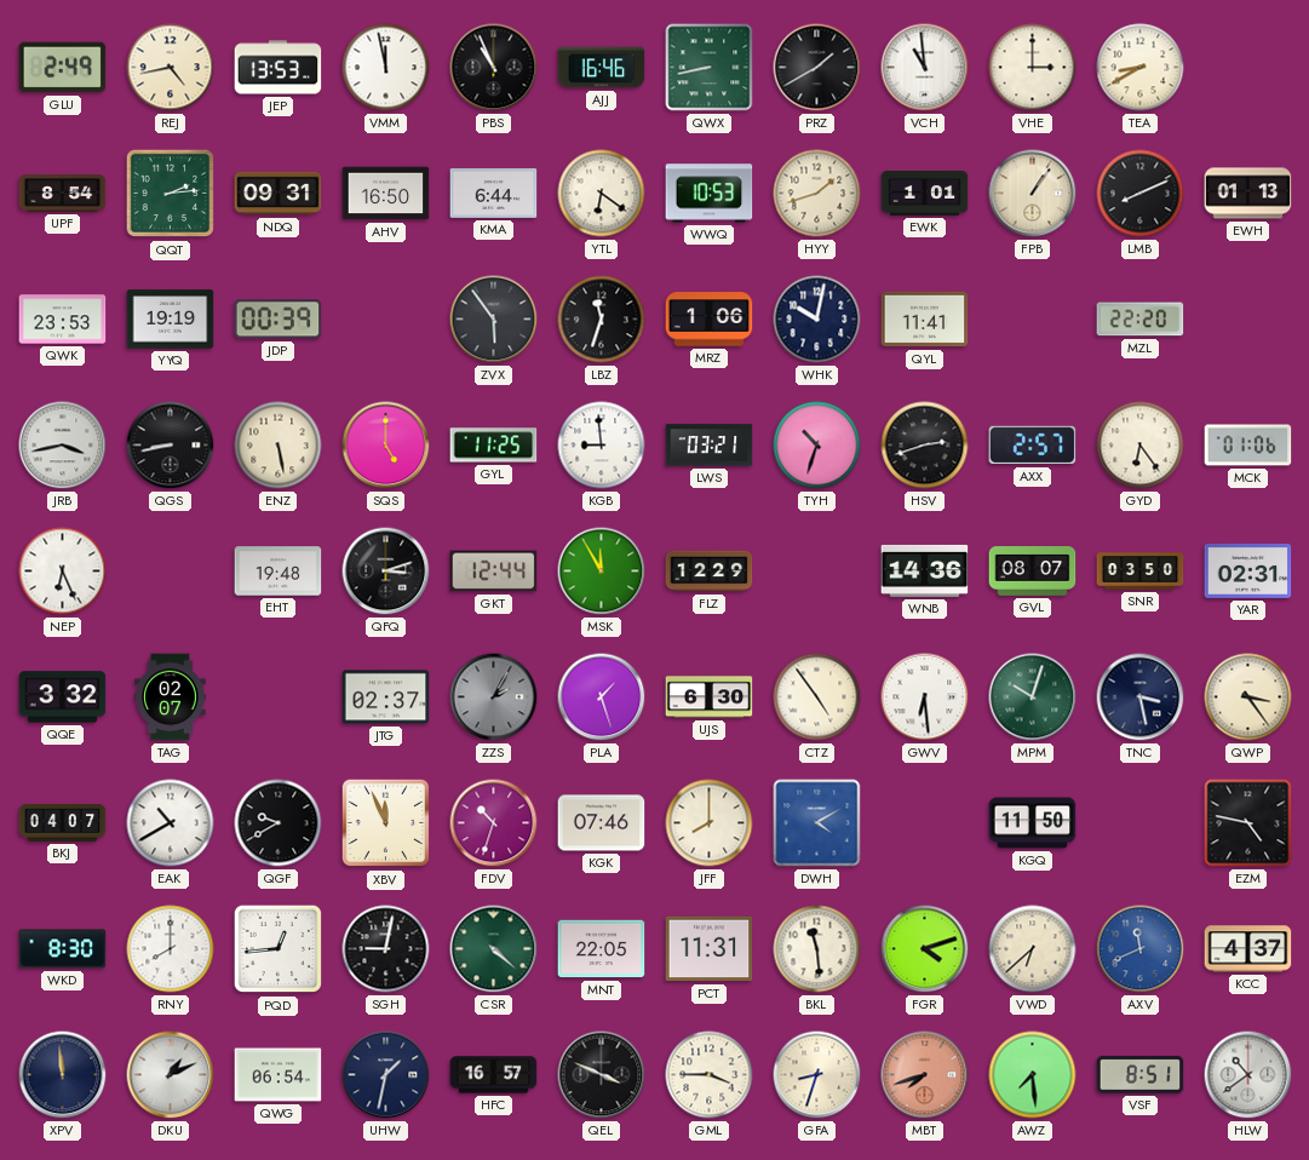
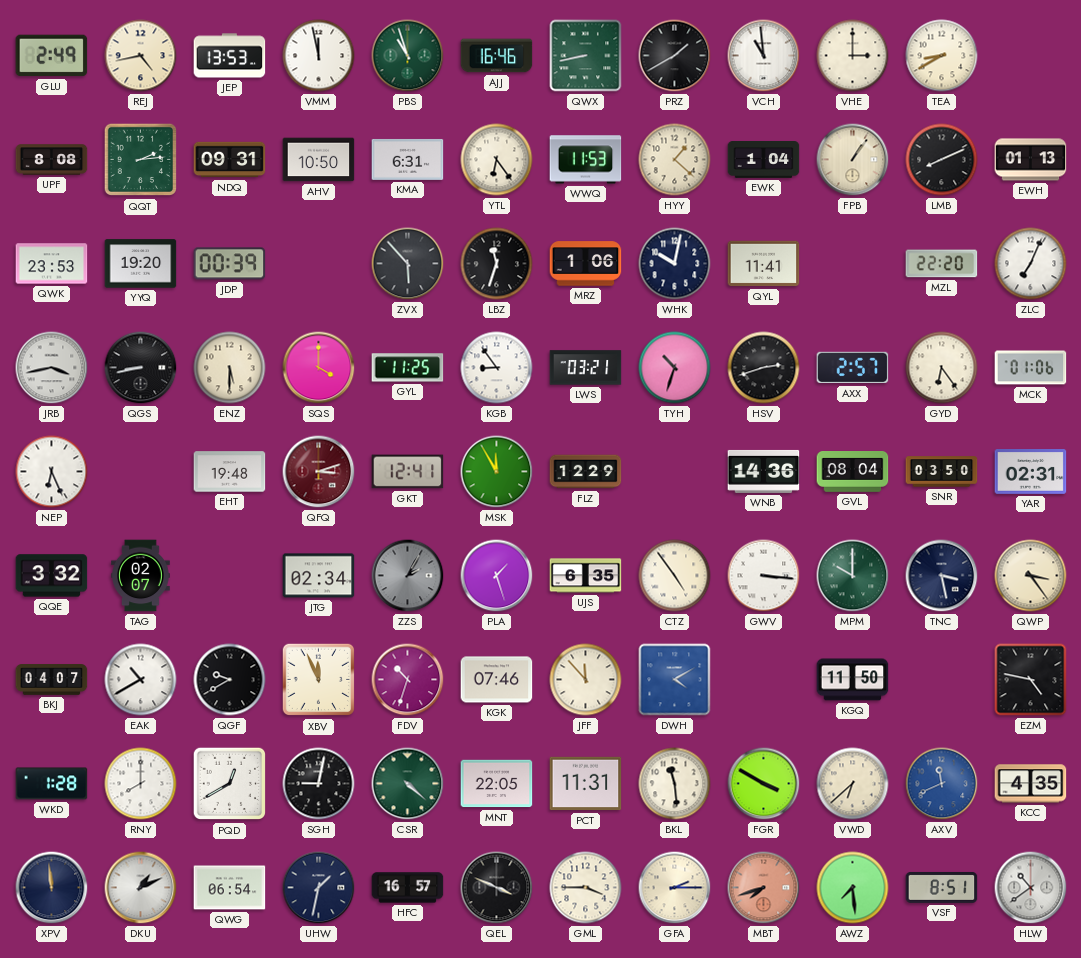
PBS: 10:56 -> 10:57
PBS dial: black -> green
UPF: 8:54 -> 8:08
AHV: 16:50 -> 10:50
KMA: 6:44 -> 6:31
YTL: 6:21 -> 6:24
WWQ: 10:53 -> 11:53
HYY: 1:42 -> 1:22
EWK: 1:01 -> 1:04
YYQ: 19:19 -> 19:20
ZVX: 5:54 -> 5:53
ZLC: none -> 7:04
ENZ: 5:28 -> 5:30
SQS: 5:00 -> 4:00
KGB: 8:59 -> 8:54
QFQ dial: black -> burgundy
GKT: 12:44 -> 12:41
GVL: 08:07 -> 08:04
JTG: 02:37 -> 02:34
UJS: 6:30 -> 6:35
GWV: 6:29 -> 3:16
MPM: 10:03 -> 10:00
JFF: 8:00 -> 11:53
WKD: 8:30 -> 1:28
PQD: 12:44 -> 12:40
FGR: 4:12 -> 3:50
KCC: 4:37 -> 4:35
GFA: 8:33 -> 2:15
